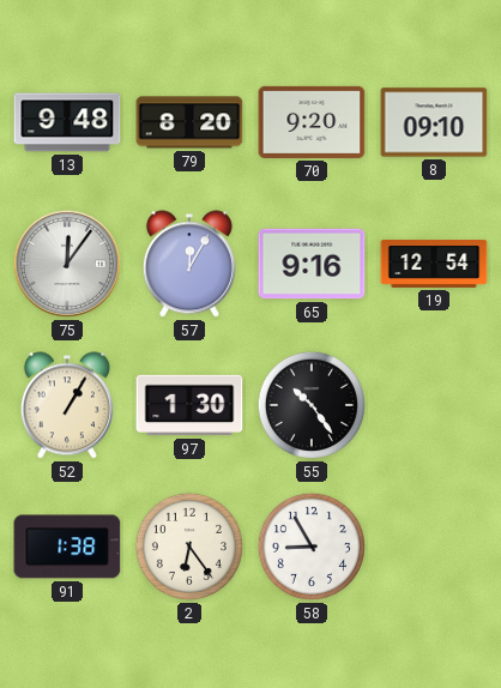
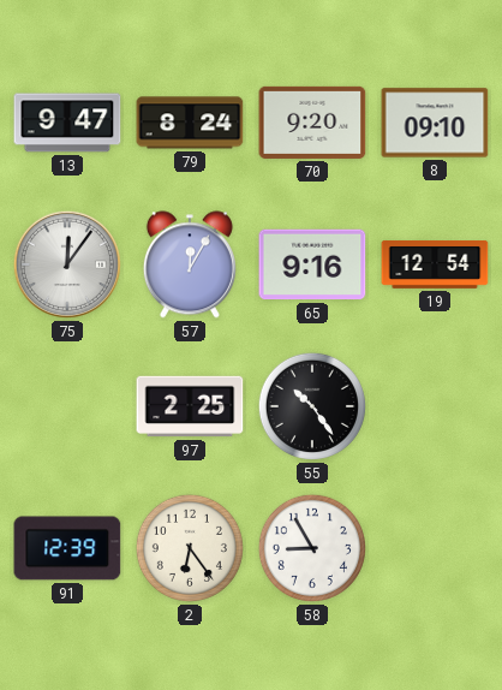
13: 9:48 -> 9:47
79: 8:20 -> 8:24
52: 1:05 -> none
97: 1:30 -> 2:25
91: 1:38 -> 12:39
